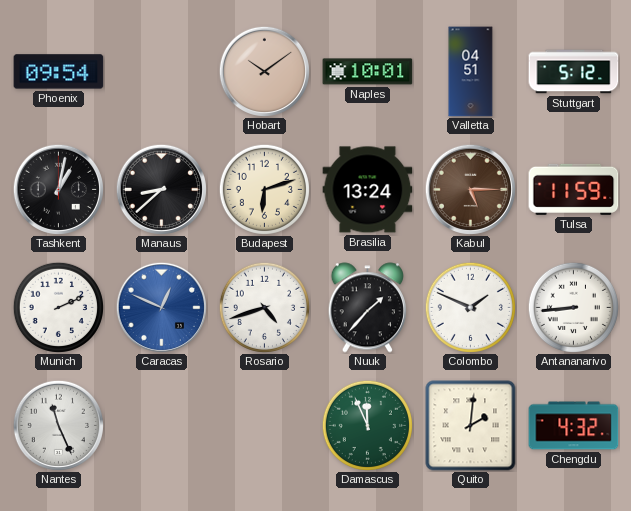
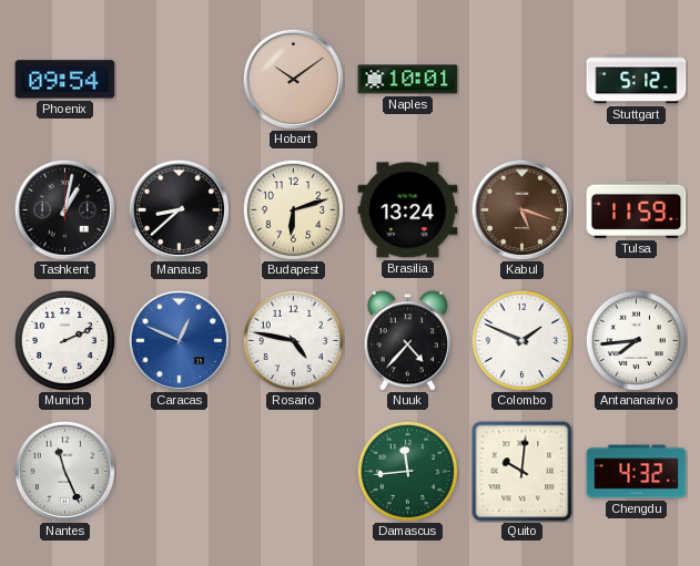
Valletta: 04:51 -> none
Kabul: 5:15 -> 5:18
Rosario: 4:42 -> 4:47
Nuuk: 1:37 -> 4:37
Antananarivo: 8:44 -> 7:44
Damascus: 11:56 -> 11:44
Quito: 2:01 -> 10:01
